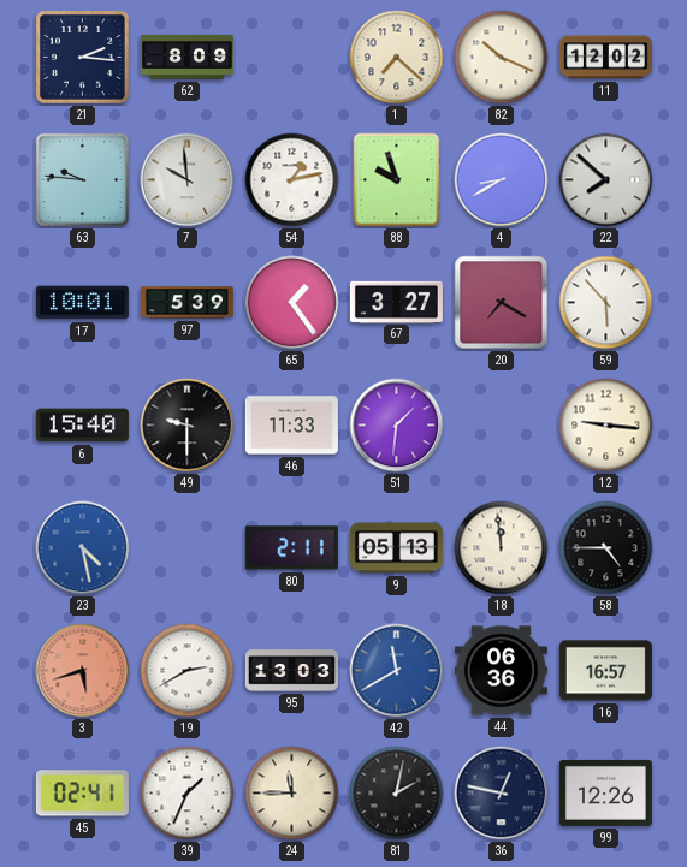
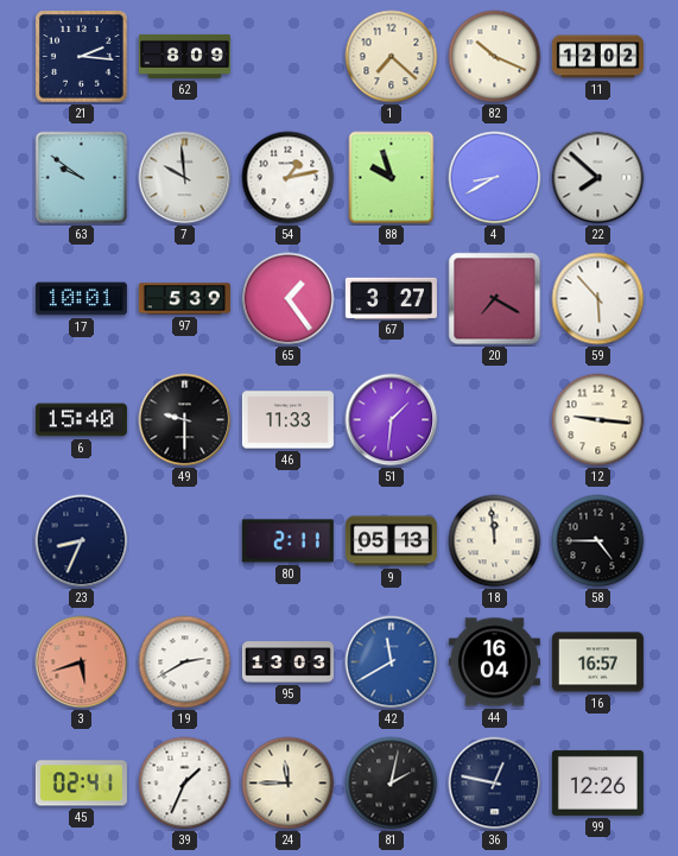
63: 9:46 -> 9:51
23: 4:28 -> 8:34
23 dial: blue -> navy
44: 06:36 -> 16:04
